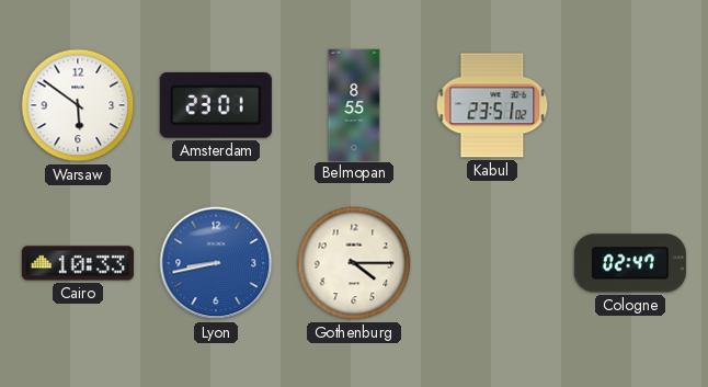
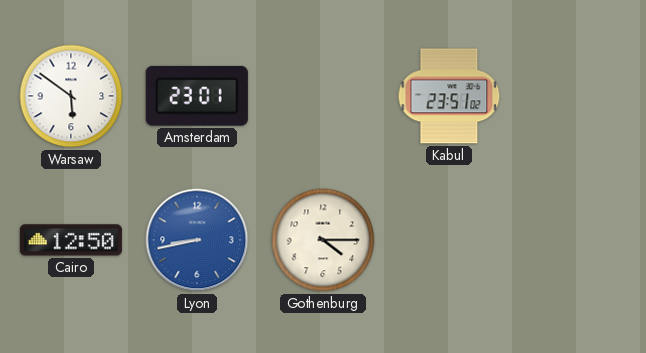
Belmopan: 8:55 -> none
Cairo: 10:33 -> 12:50
Cologne: 02:47 -> none
